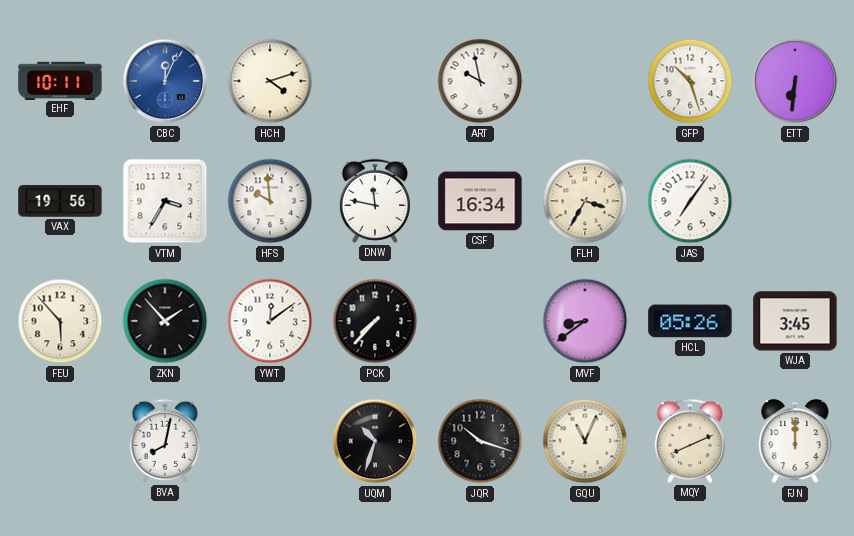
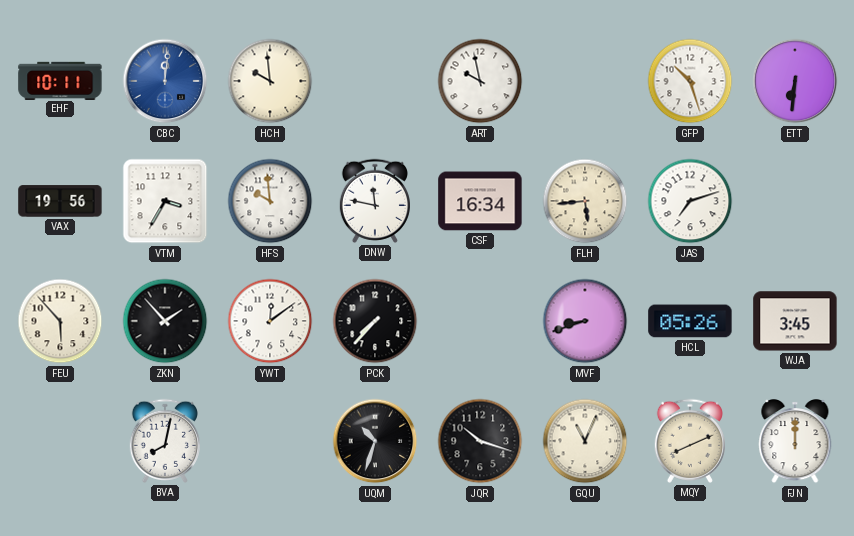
CBC: 12:04 -> 12:01
HCH: 4:12 -> 9:59
FLH: 3:35 -> 5:44
JAS: 7:06 -> 7:12
MVF: 8:39 -> 8:42
